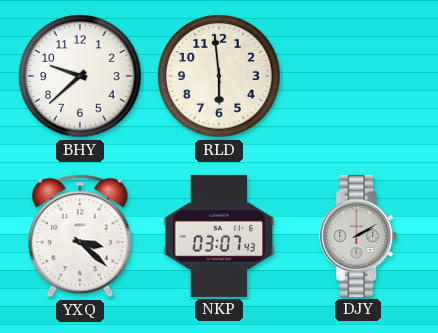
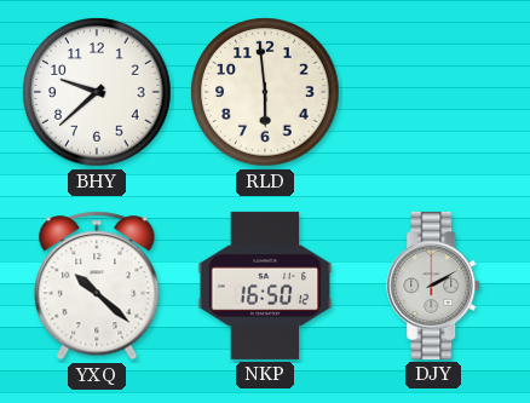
YXQ: 3:22 -> 10:22
NKP: 03:07 -> 16:50
